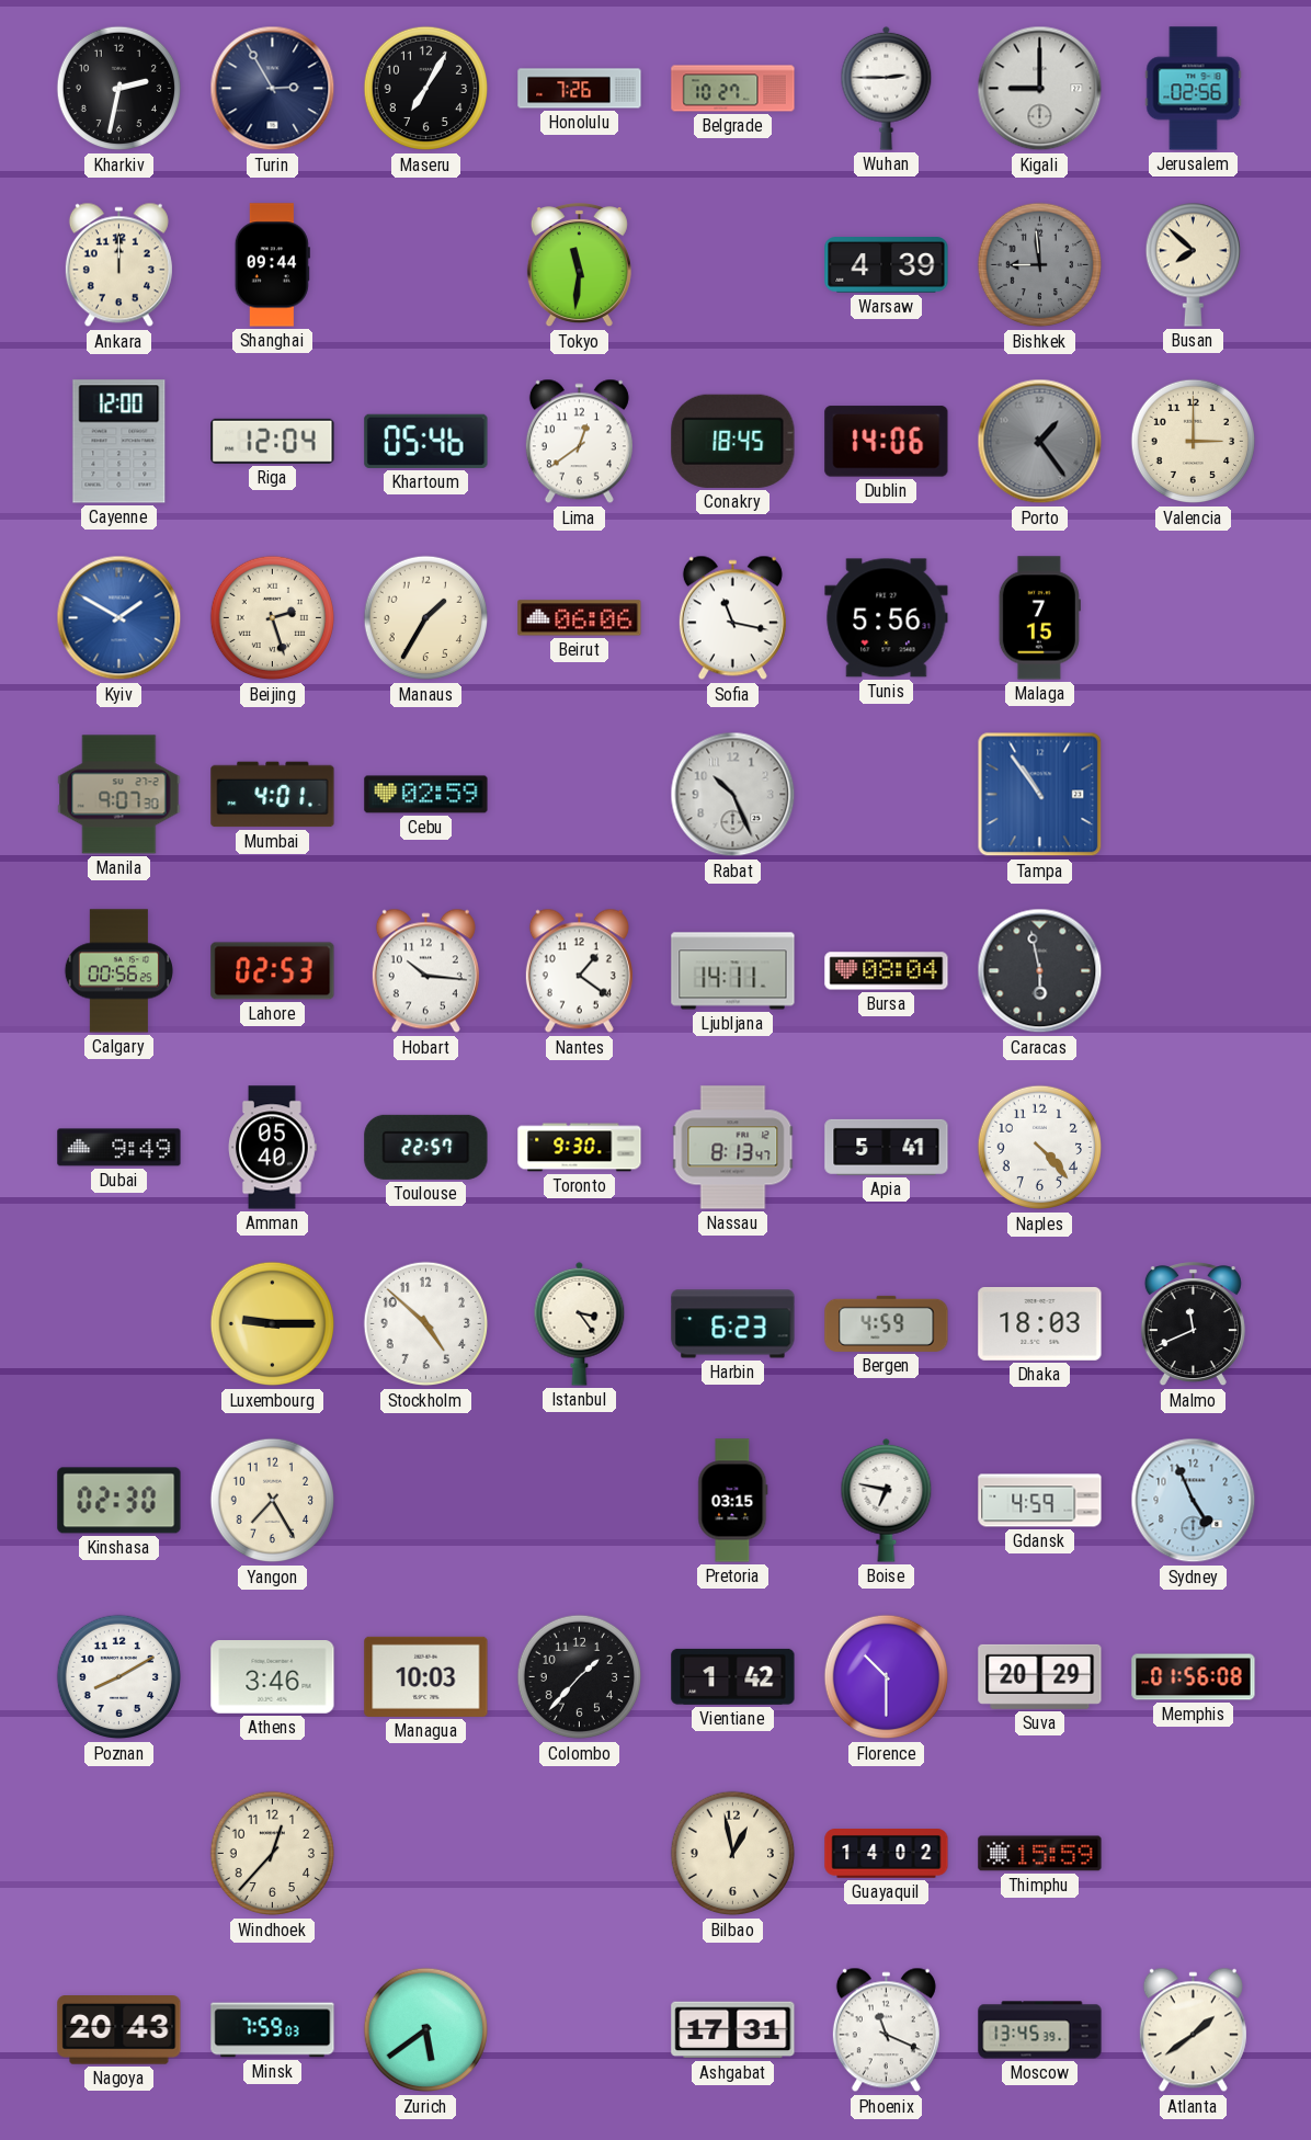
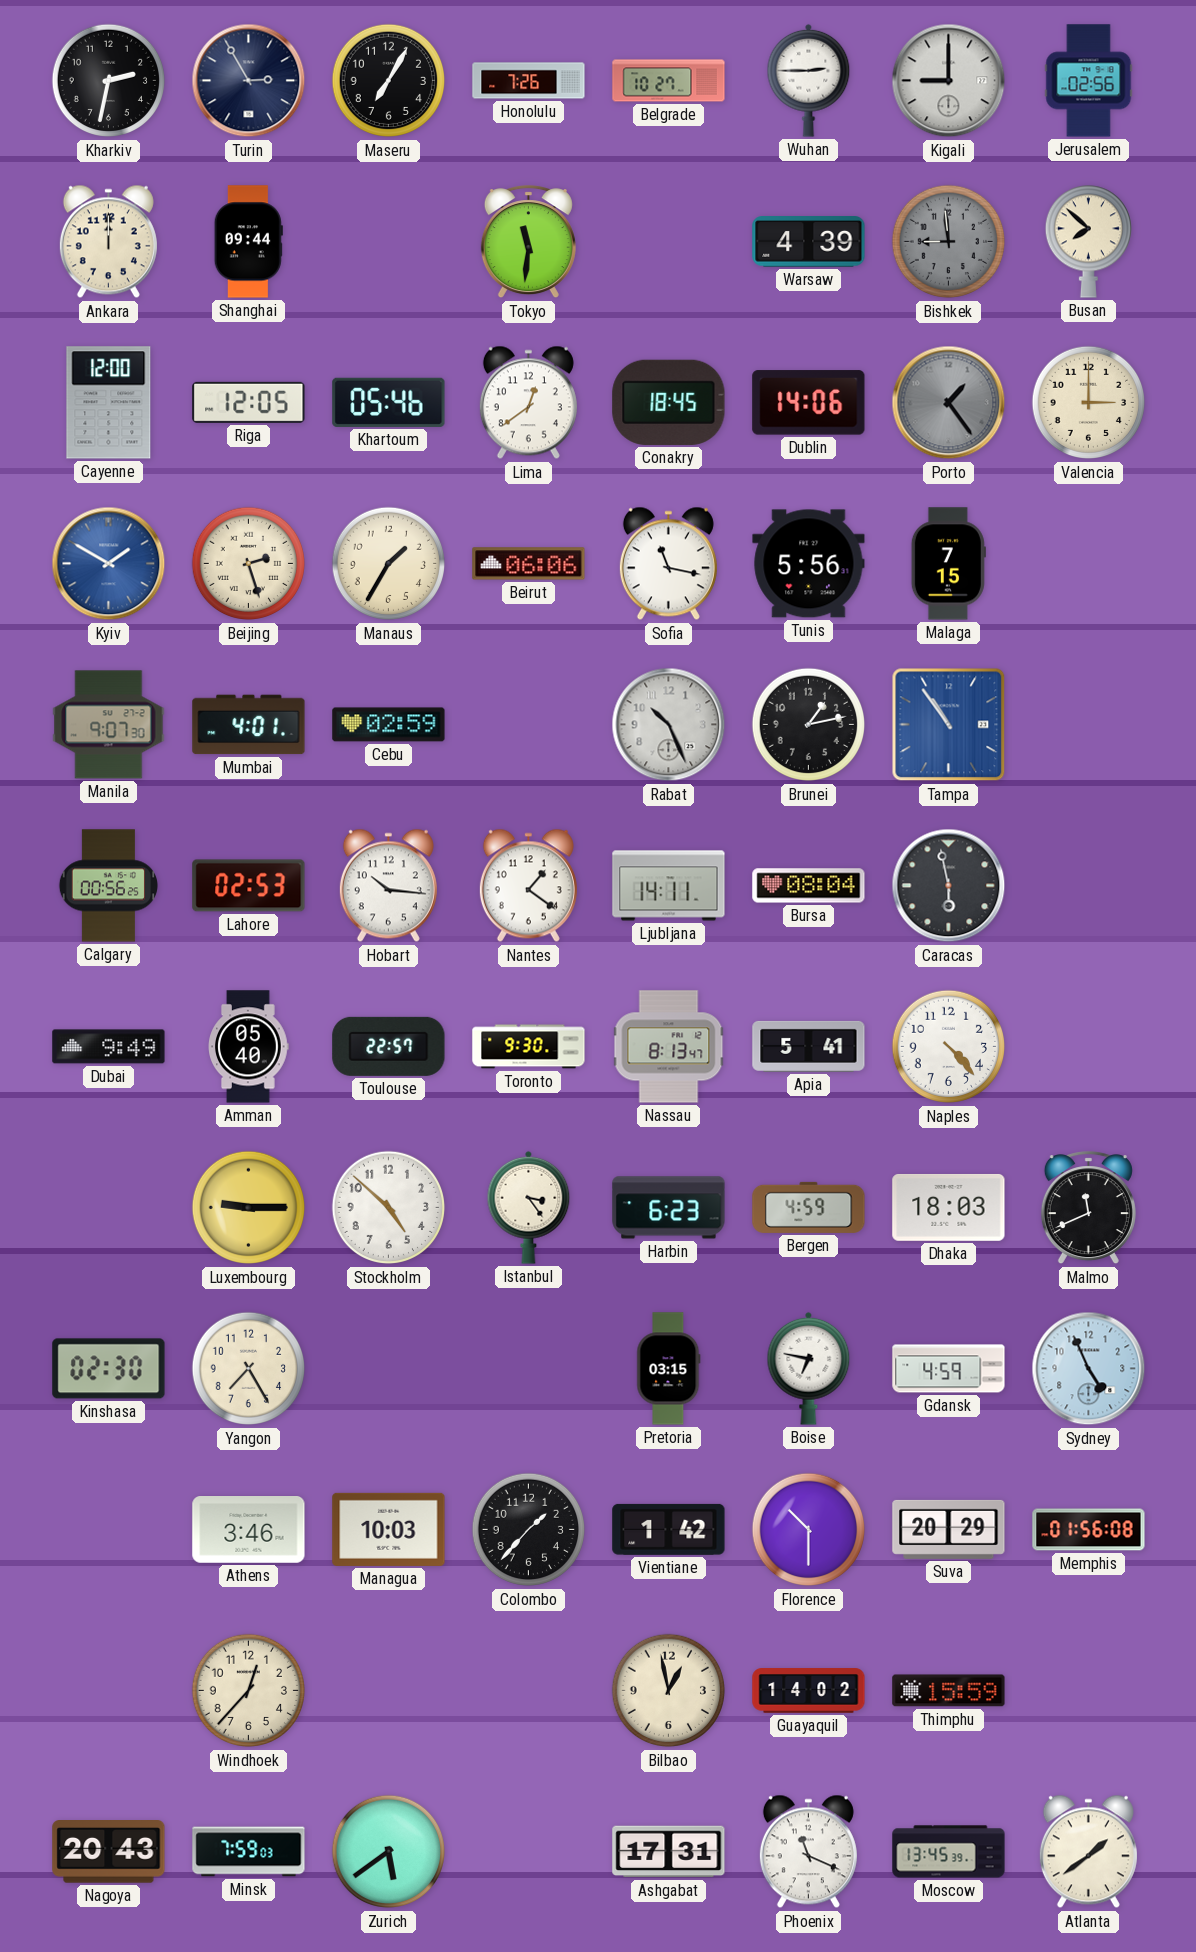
Riga: 12:04 -> 12:05
Brunei: none -> 1:13
Poznan: 8:10 -> none
